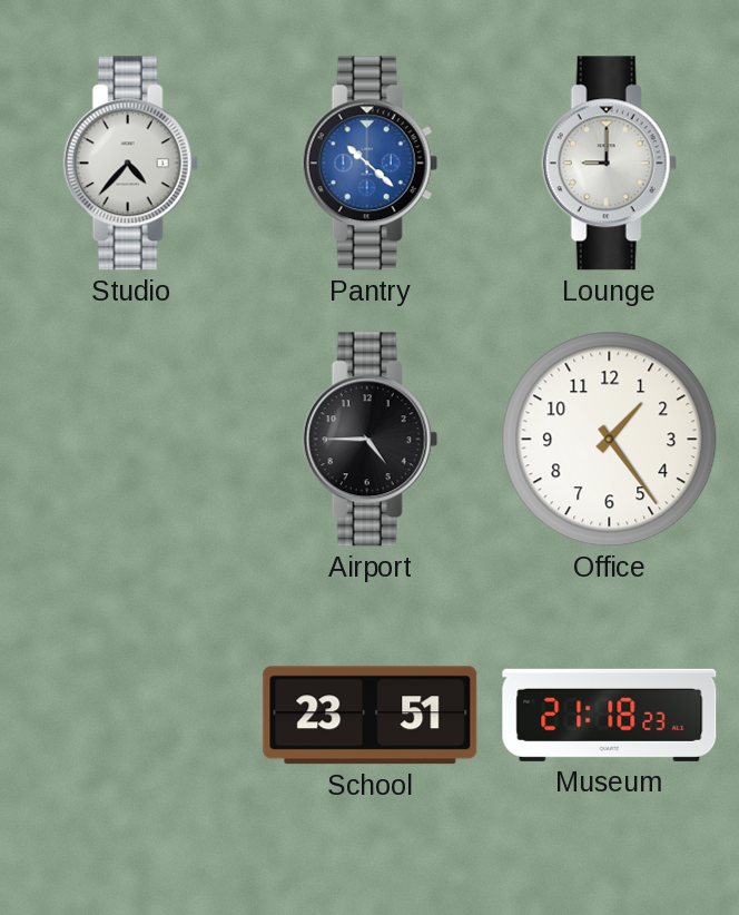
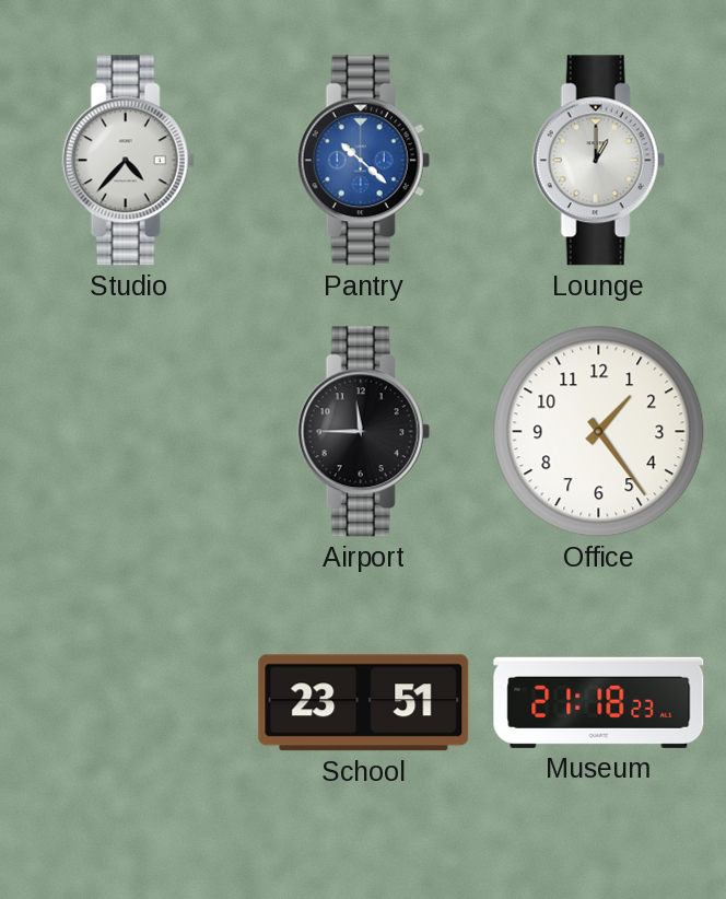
Lounge: 9:00 -> 1:00
Airport: 4:45 -> 11:45
